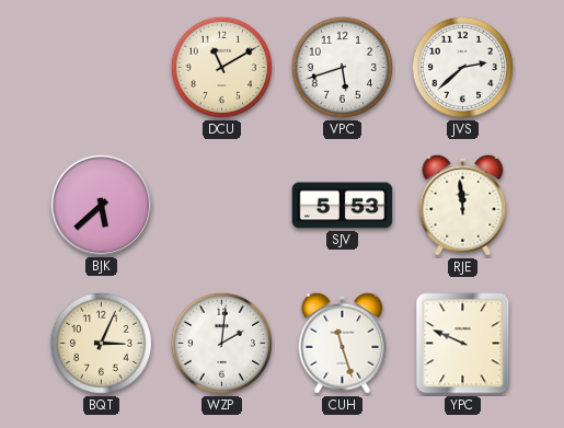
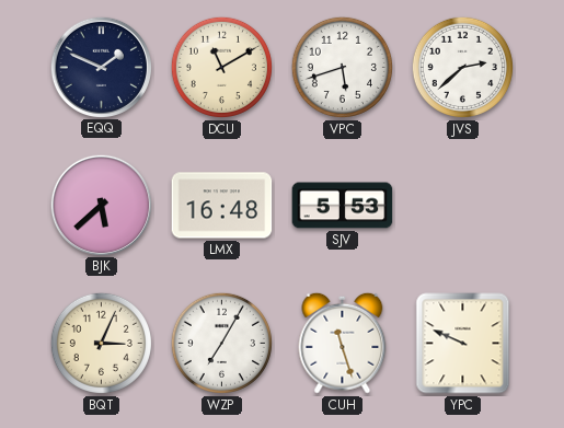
EQQ: none -> 1:49
LMX: none -> 16:48
RJE: 11:59 -> none
WZP: 2:01 -> 7:05
